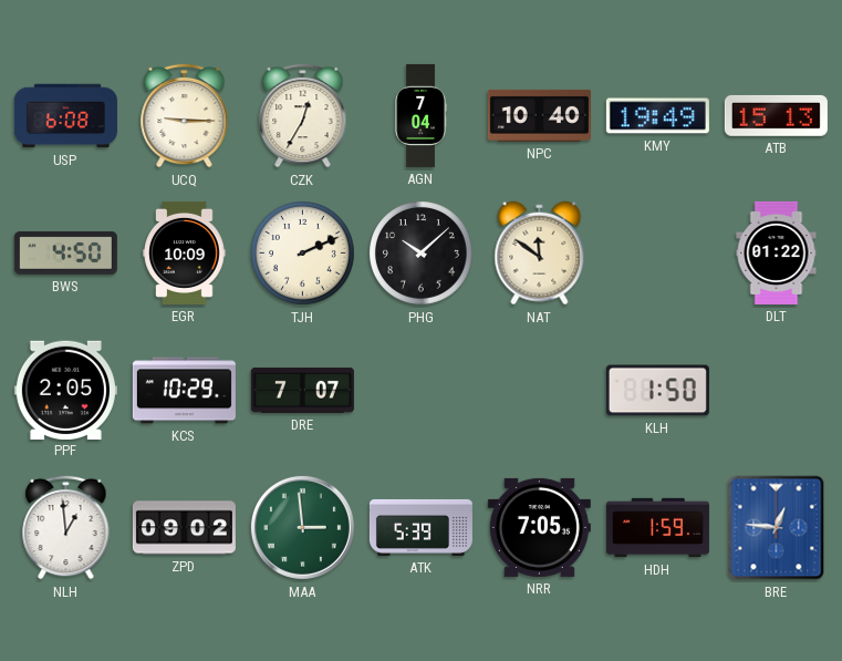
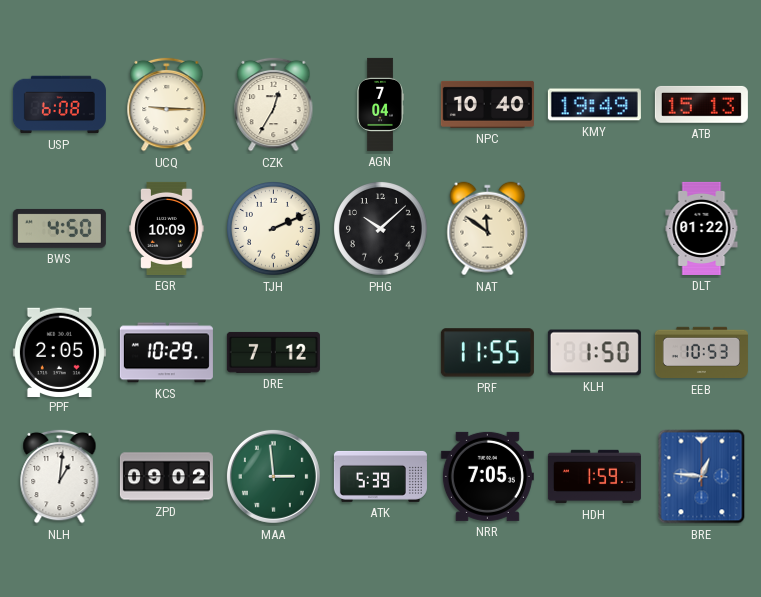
DRE: 7:07 -> 7:12
PRF: none -> 11:55
EEB: none -> 10:53
NLH: 12:59 -> 1:01
